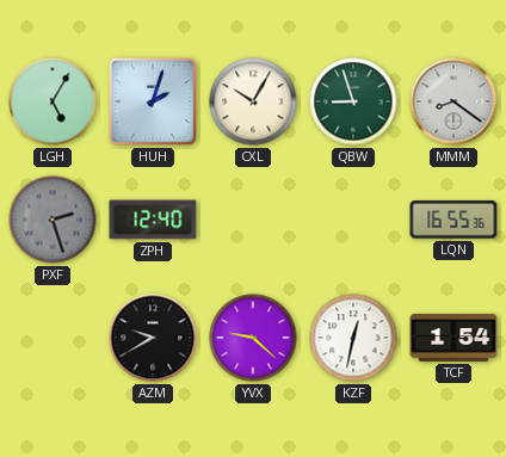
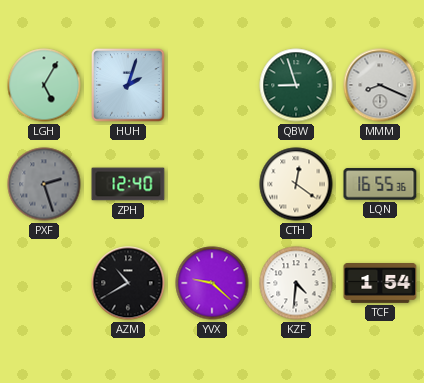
CXL: 10:05 -> none
MMM: 8:21 -> 8:19
CTH: none -> 12:21
AZM: 9:40 -> 10:40
KZF: 12:32 -> 4:31
